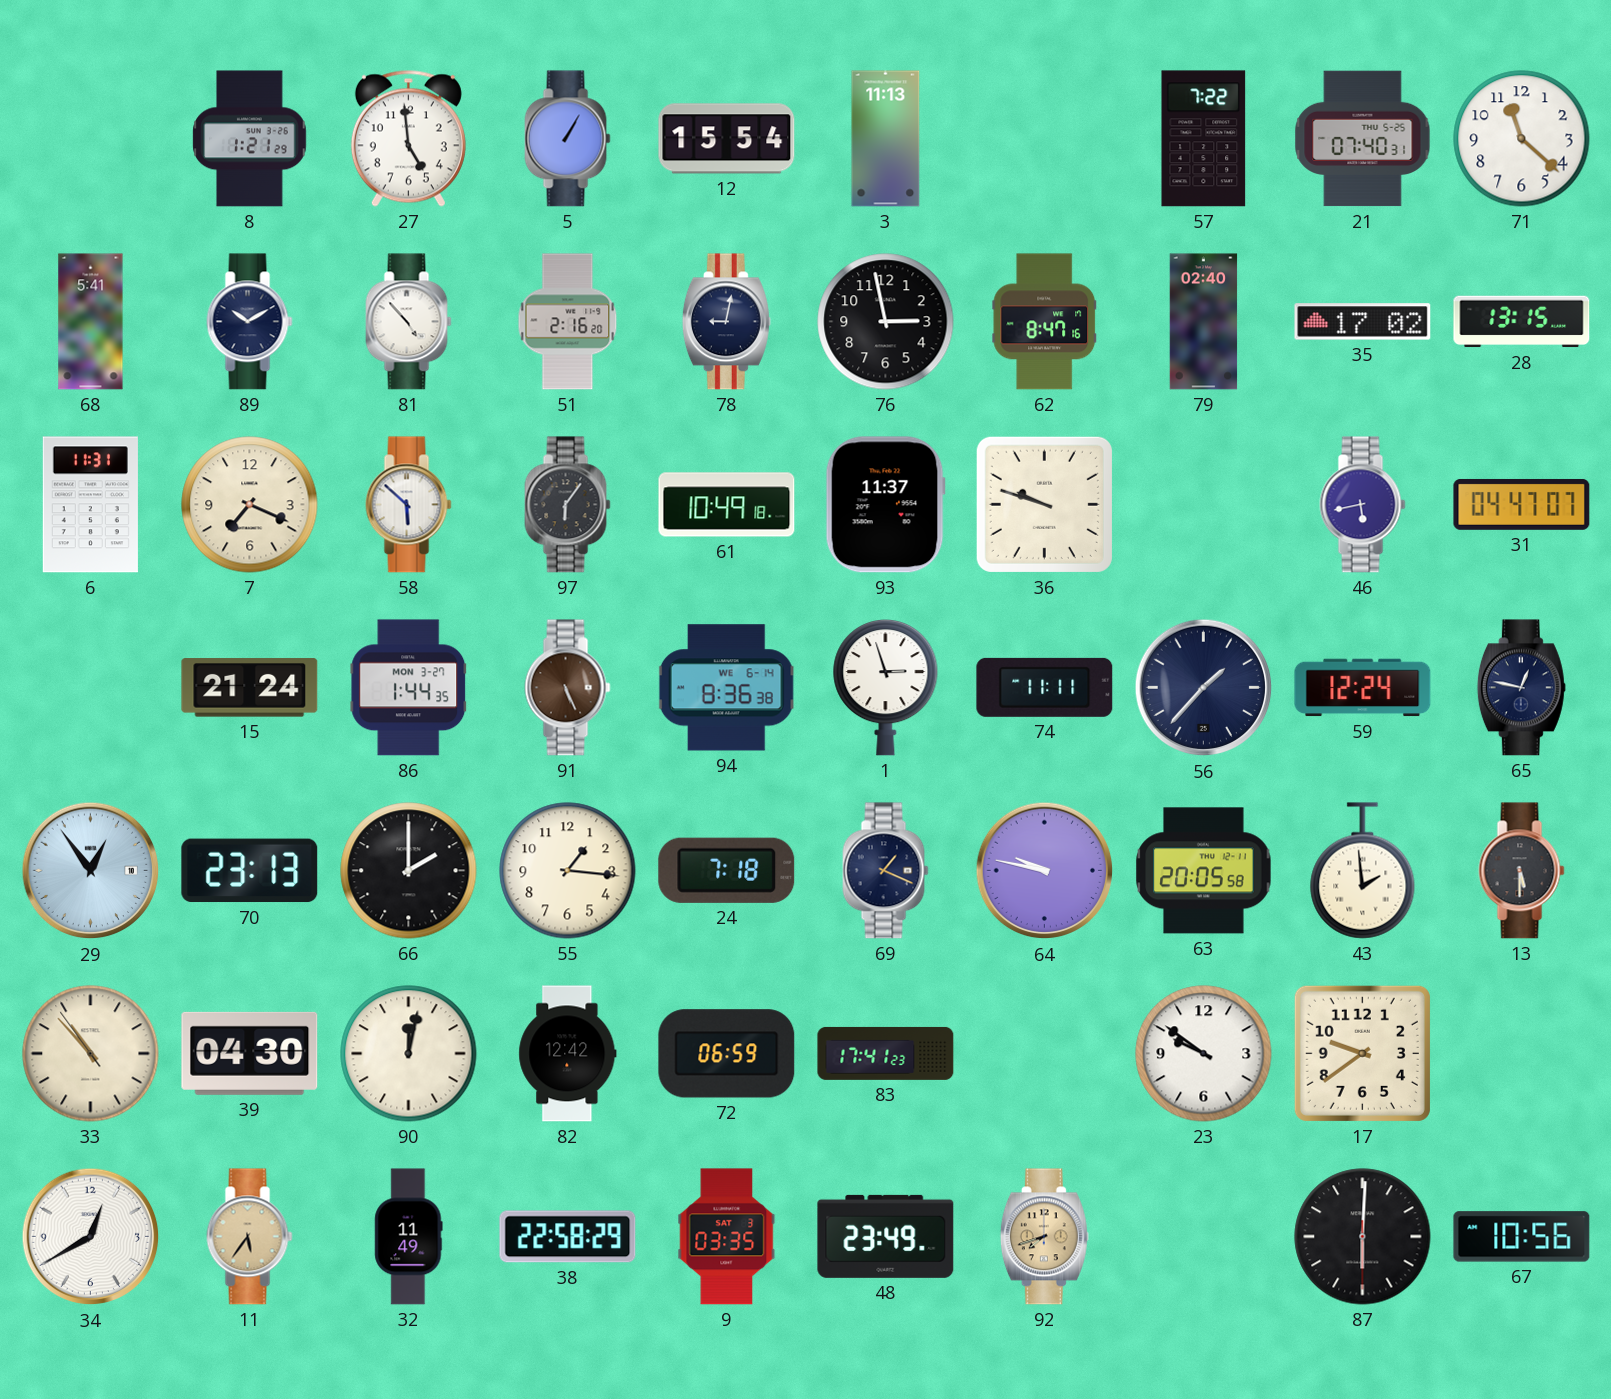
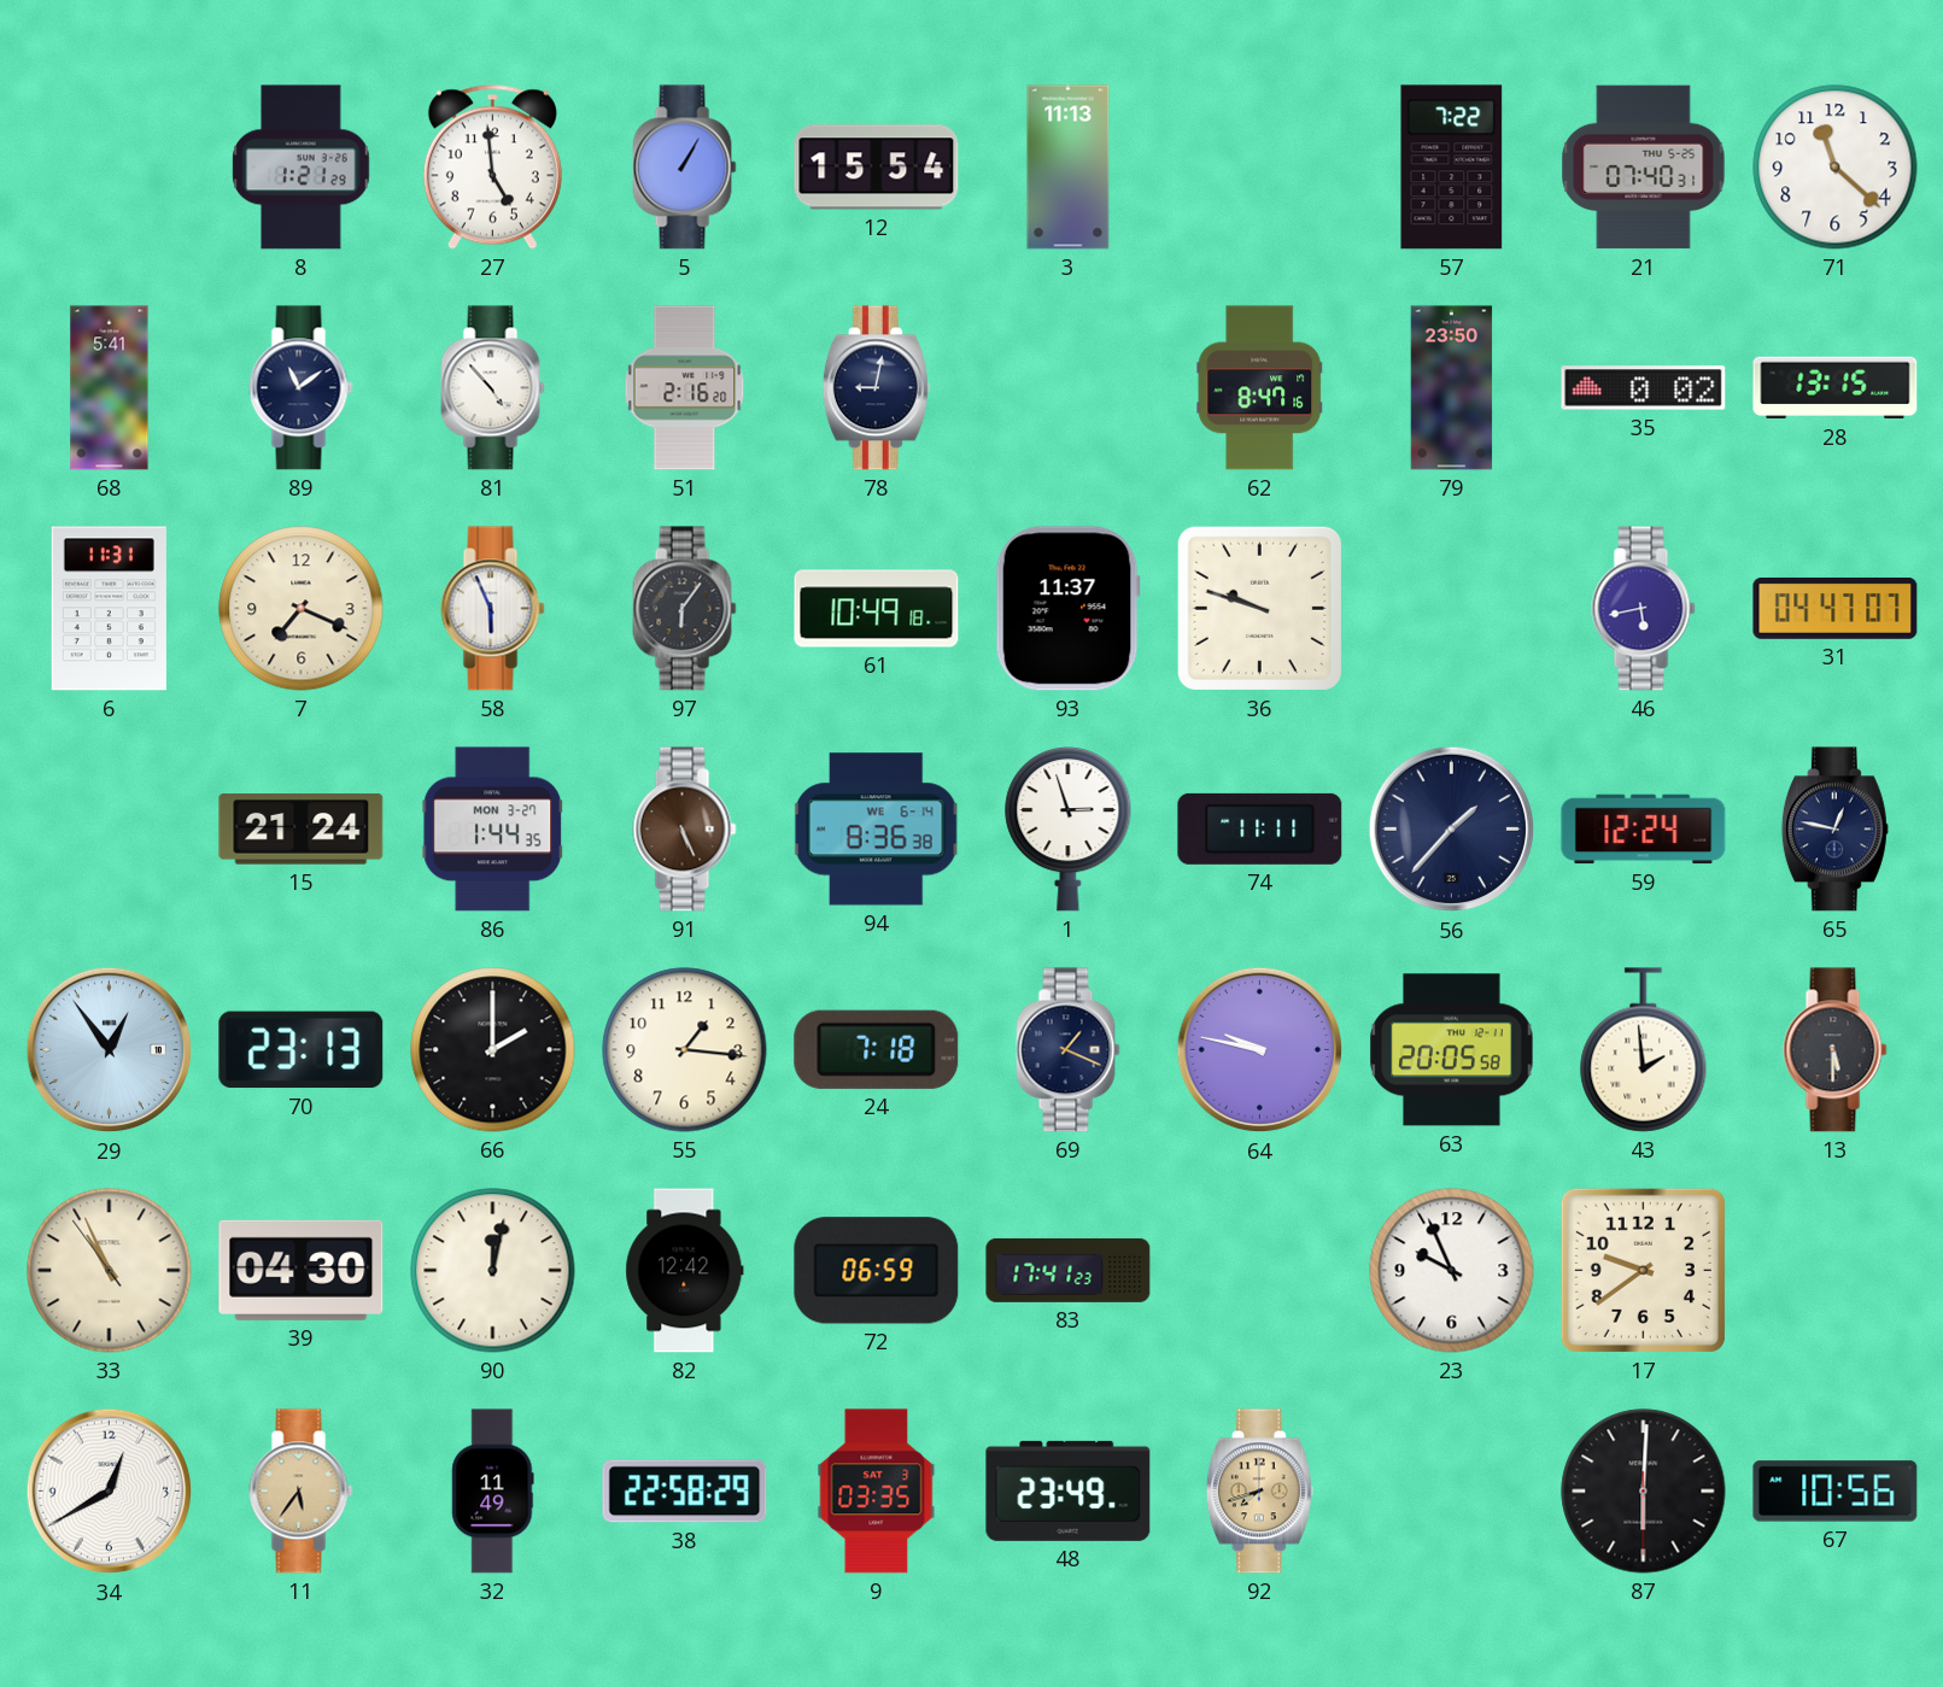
89: 10:10 -> 11:09
76: 2:58 -> none
79: 02:40 -> 23:50
35: 17:02 -> 0:02
58: 5:52 -> 5:56
33: 10:52 -> 10:55
23: 9:51 -> 9:56
